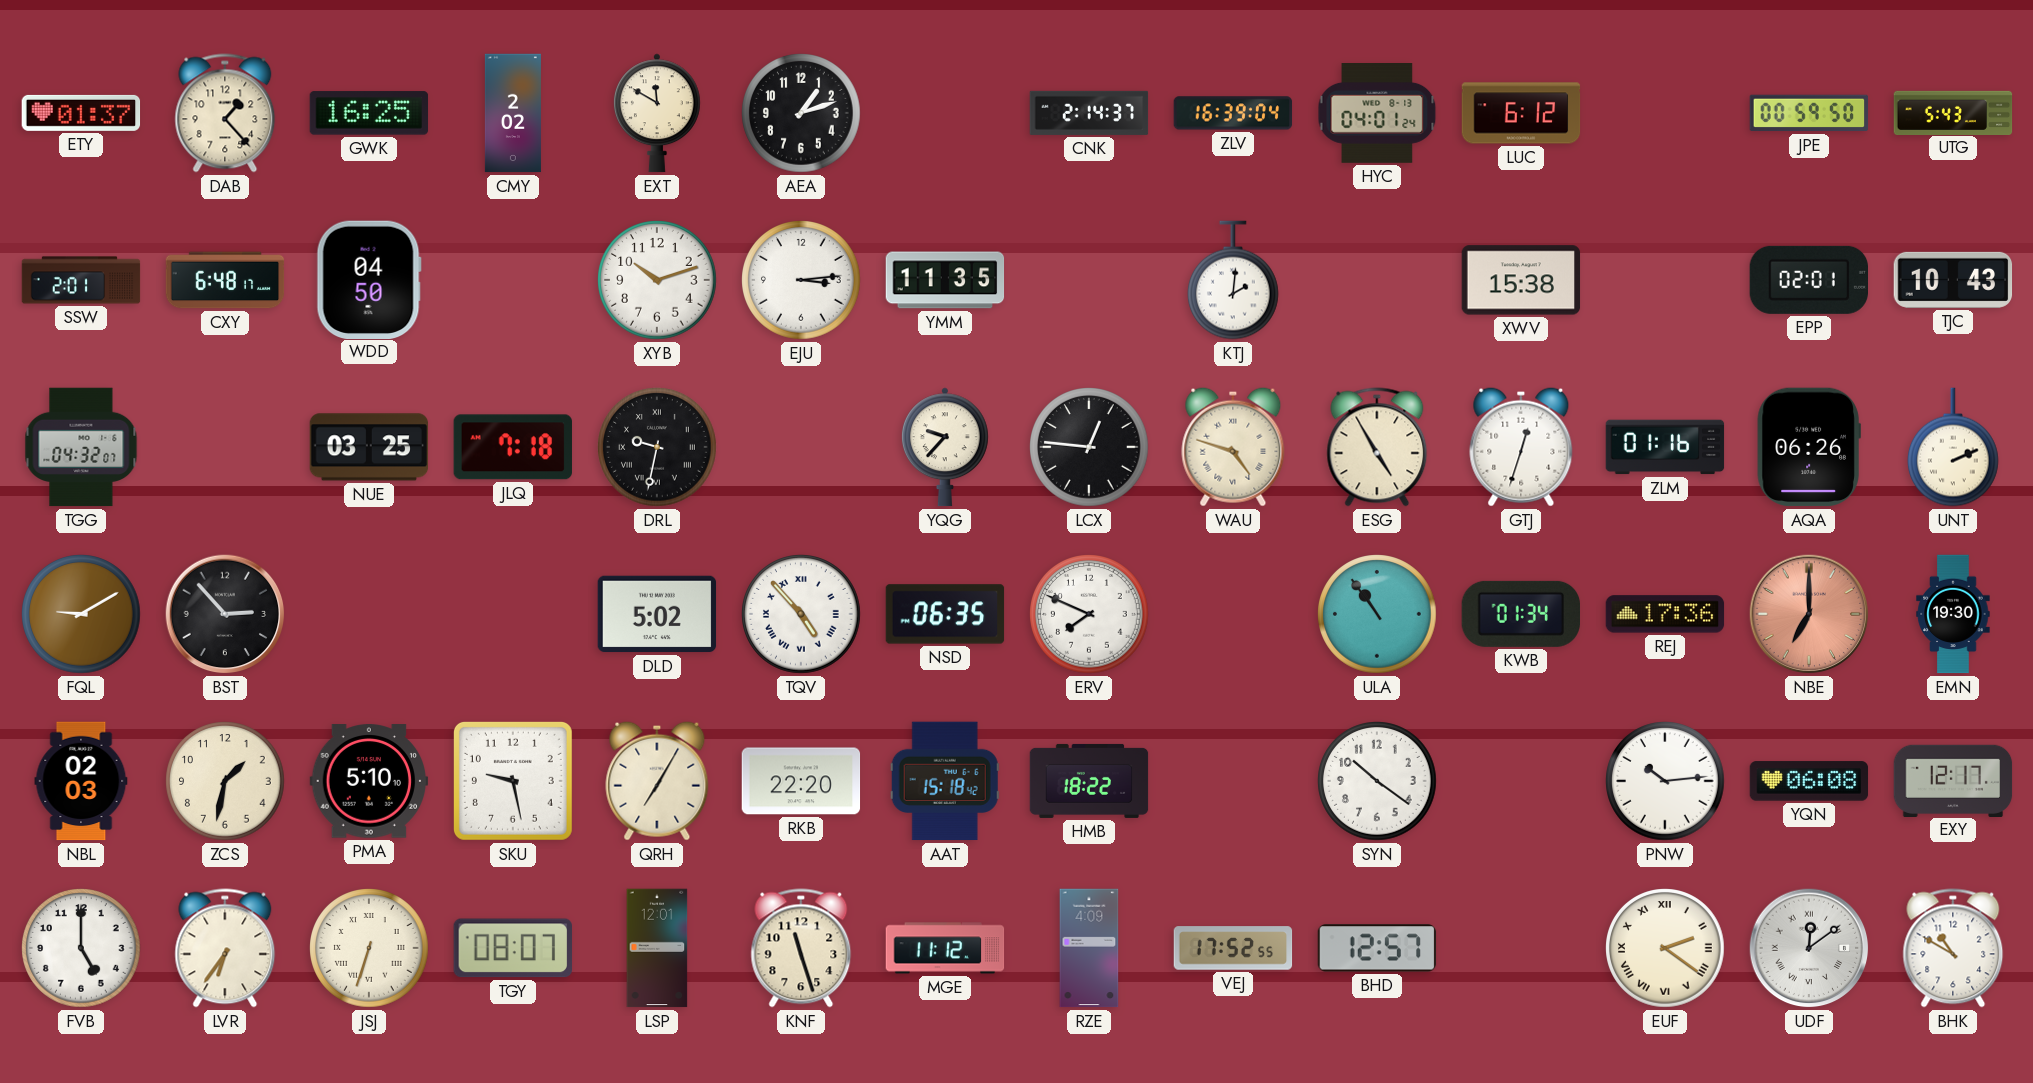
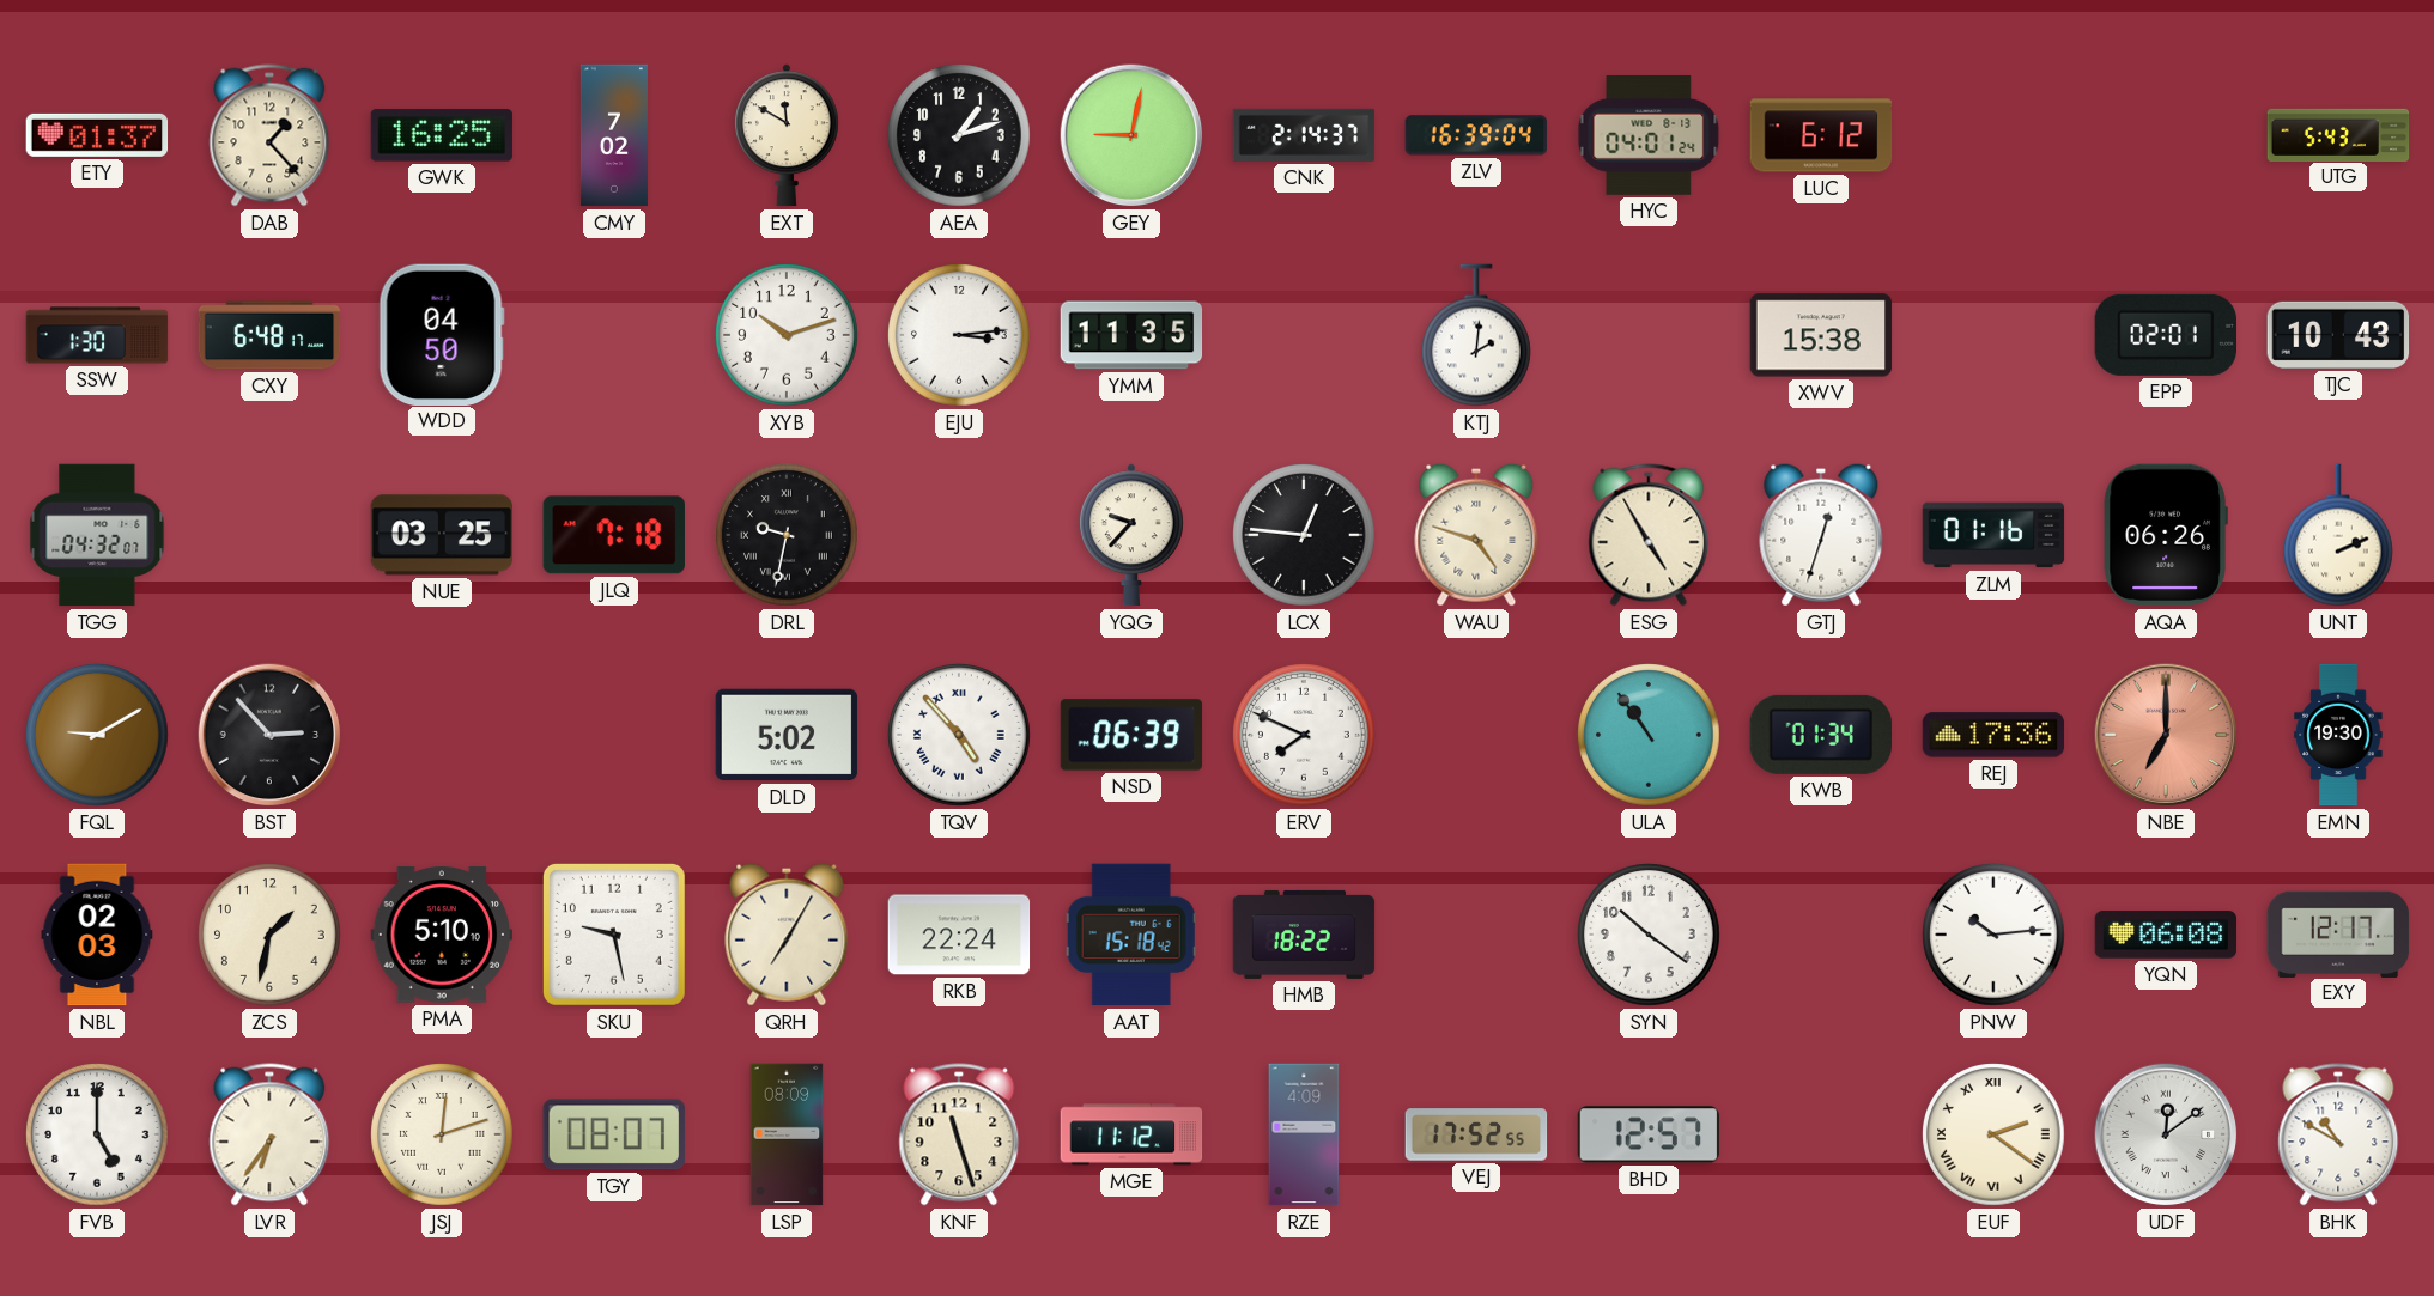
CMY: 2:02 -> 7:02
GEY: none -> 9:02
JPE: 00:59 -> none
SSW: 2:01 -> 1:30
NSD: 06:35 -> 06:39
RKB: 22:20 -> 22:24
JSJ: 6:33 -> 12:12
LSP: 12:01 -> 08:09
